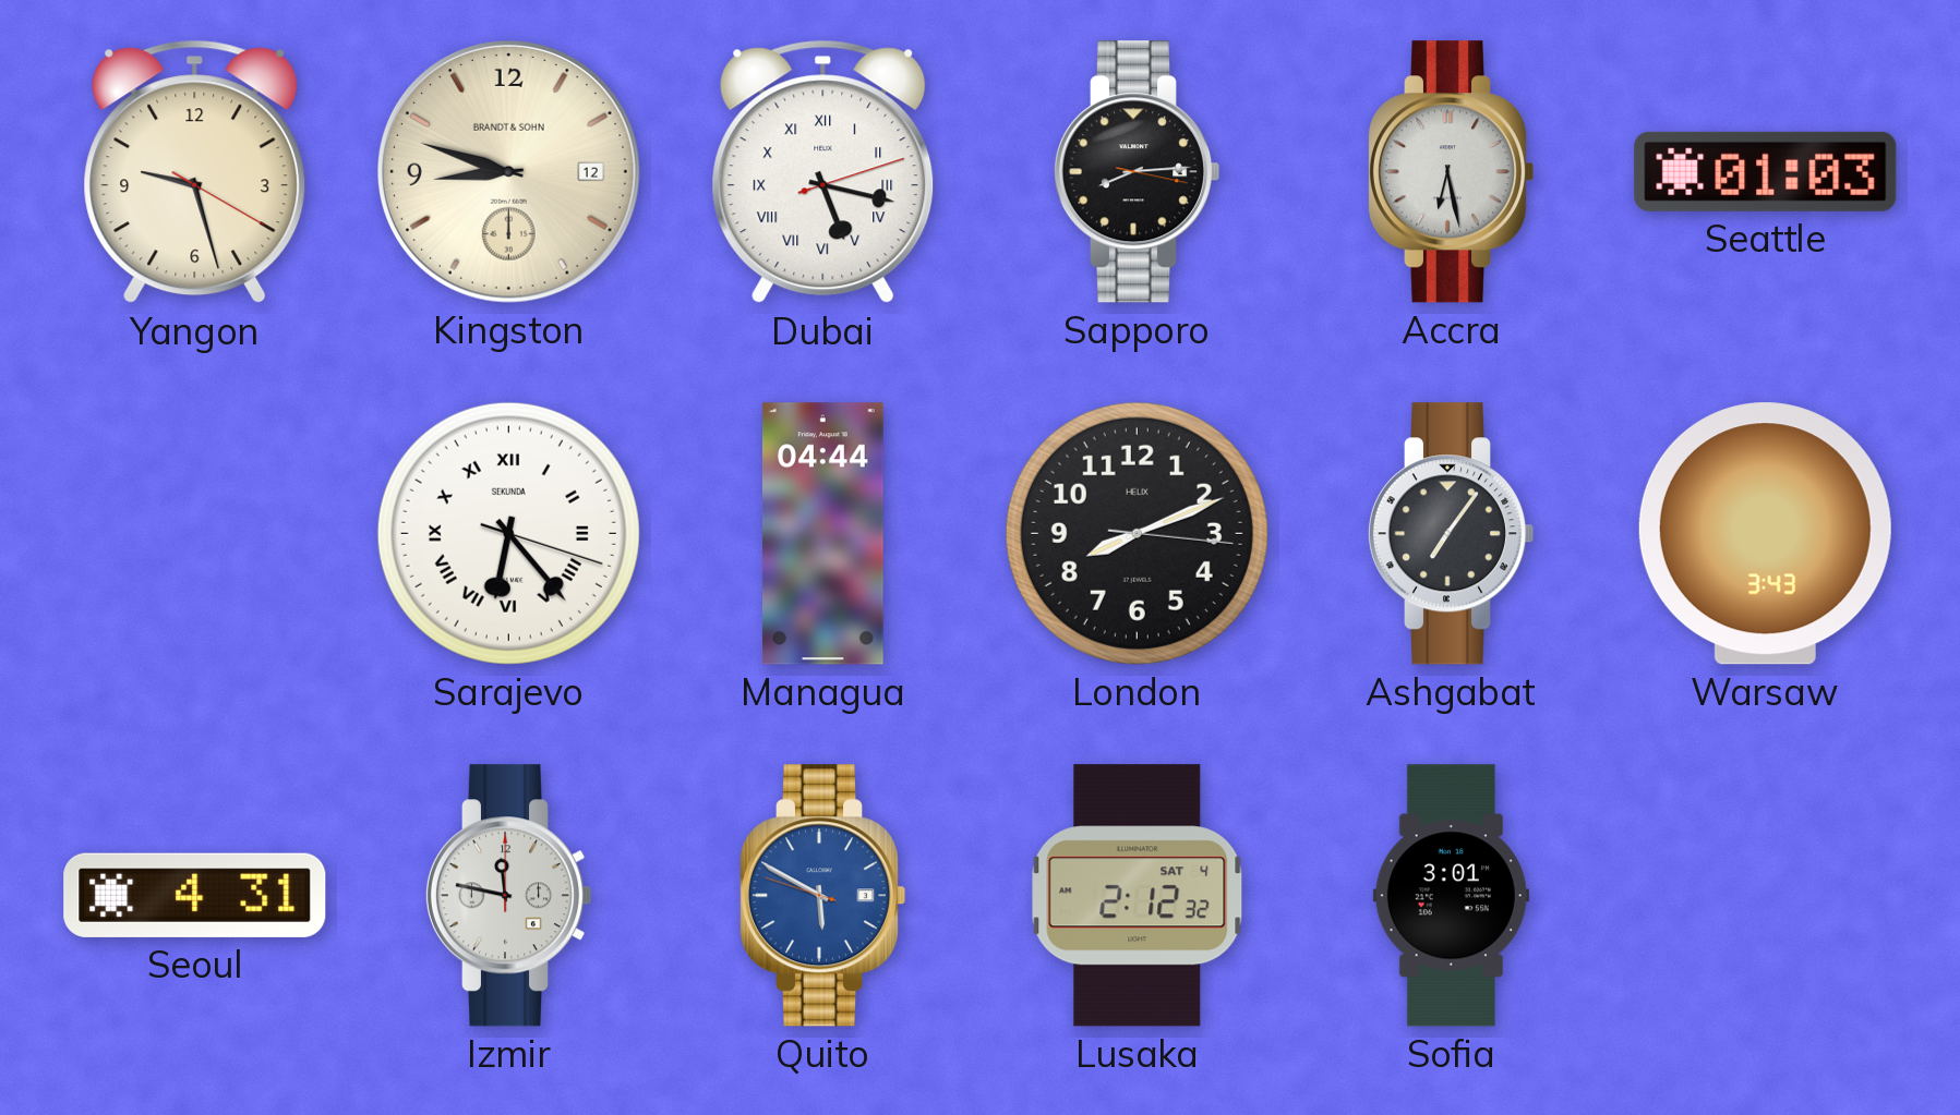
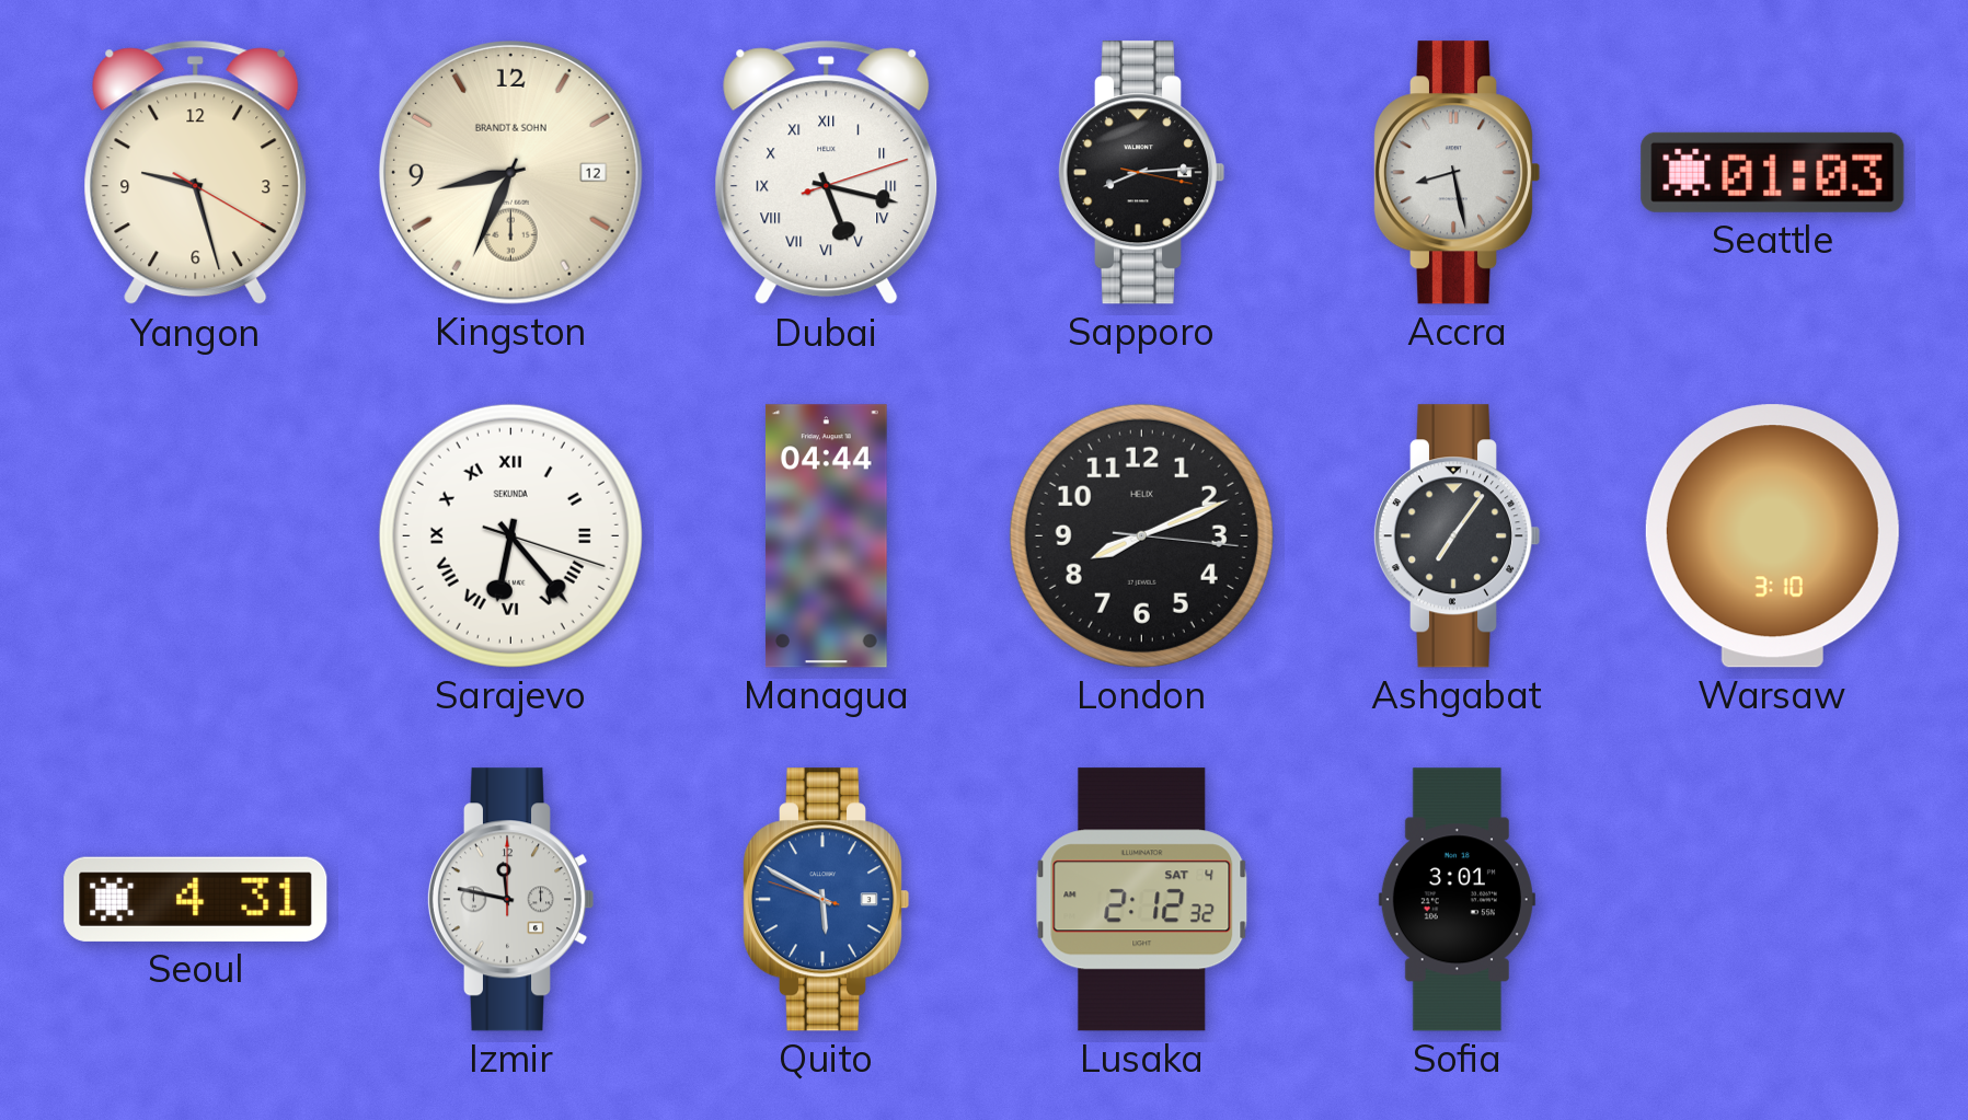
Kingston: 8:48 -> 8:34
Accra: 6:28 -> 8:28
Warsaw: 3:43 -> 3:10
